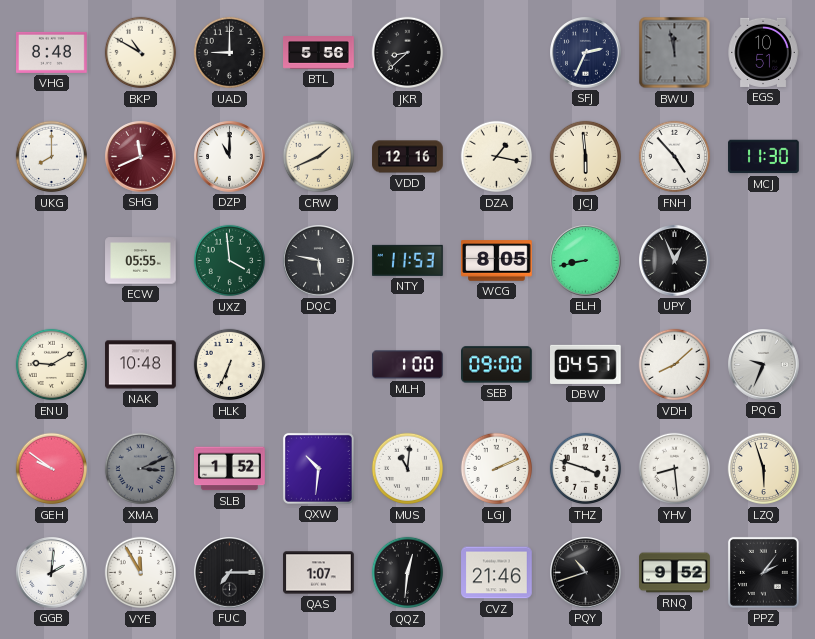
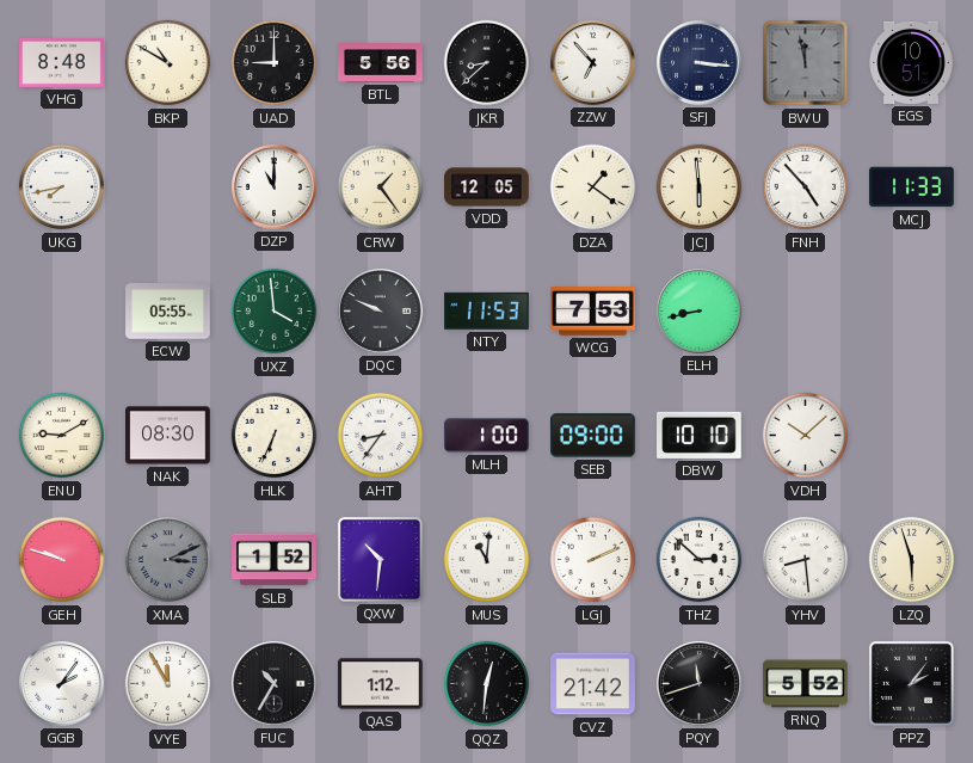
ZZW: none -> 6:53
SFJ: 2:34 -> 3:16
UKG: 8:00 -> 7:43
SHG: 11:41 -> none
CRW: 1:41 -> 1:24
VDD: 12:16 -> 12:05
DZA: 1:17 -> 1:21
MCJ: 11:30 -> 11:33
DQC: 5:47 -> 9:49
WCG: 8:05 -> 7:53
UPY: 12:56 -> none
NAK: 10:48 -> 08:30
AHT: none -> 8:36
DBW: 04:57 -> 10:10
VDH: 8:08 -> 10:08
PQG: 9:34 -> none
GEH: 9:51 -> 9:48
THZ: 3:48 -> 2:52
GGB: 2:01 -> 2:06
FUC: 7:15 -> 10:35
QAS: 1:07 -> 1:12
CVZ: 21:46 -> 21:42
PQY: 10:42 -> 11:42
RNQ: 9:52 -> 5:52
